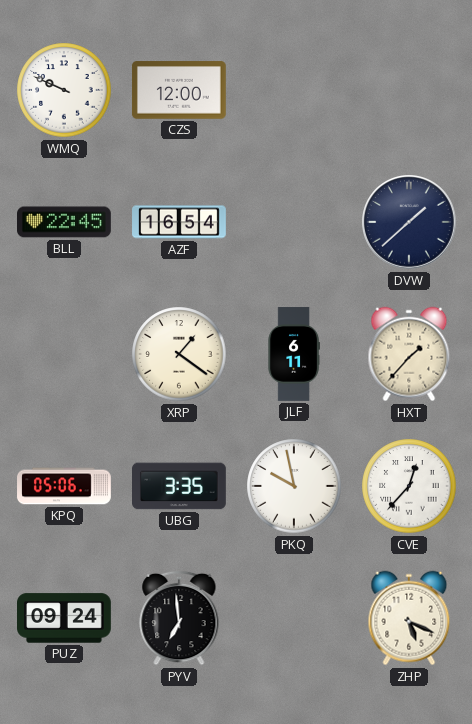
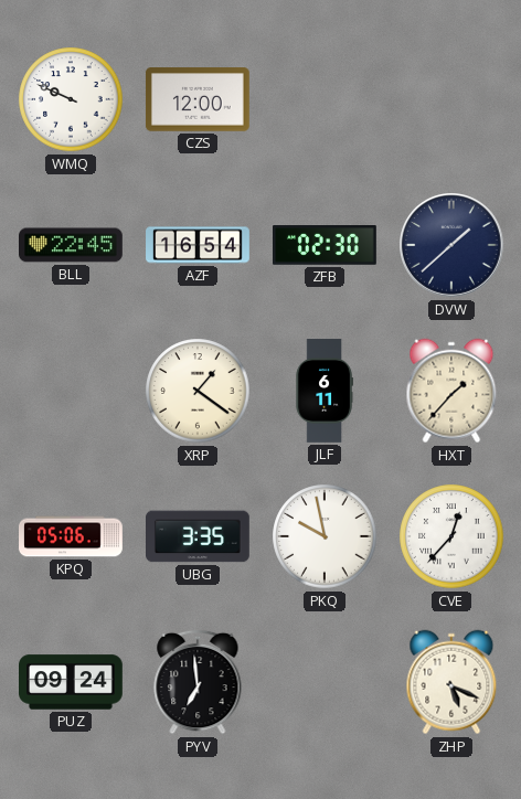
ZFB: none -> 02:30
